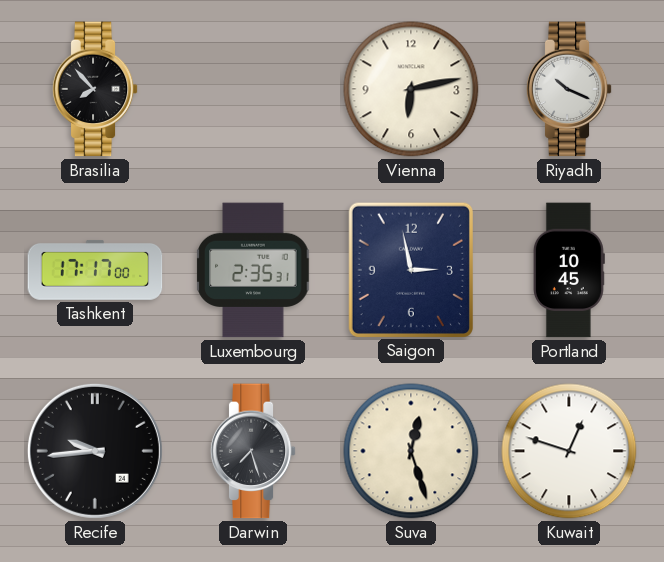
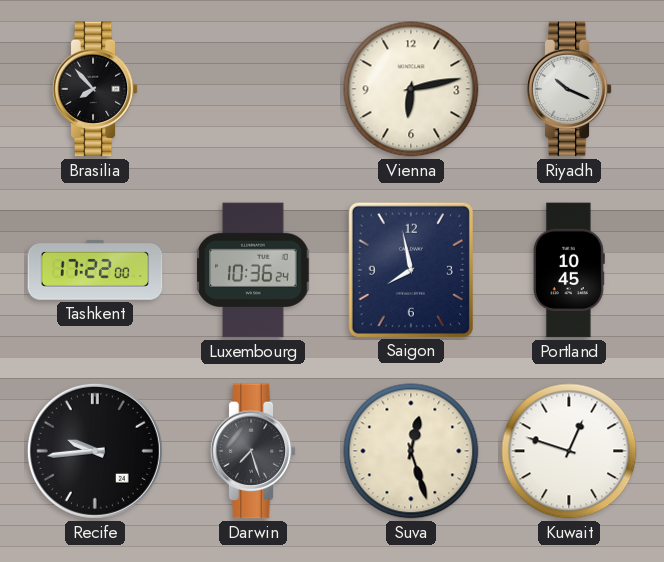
Tashkent: 17:17 -> 17:22
Luxembourg: 2:35 -> 10:36
Saigon: 2:58 -> 7:58
